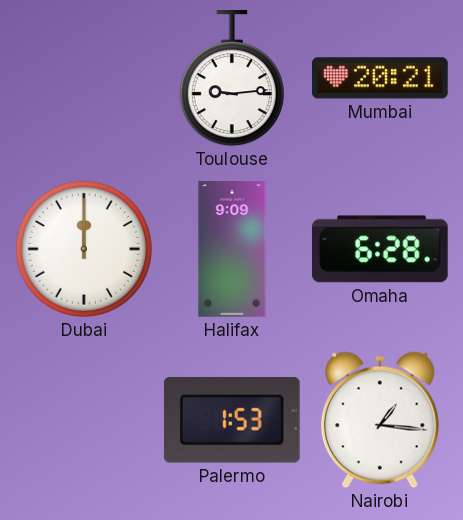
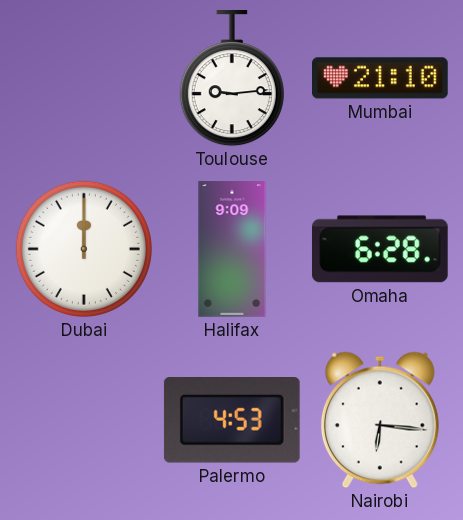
Mumbai: 20:21 -> 21:10
Palermo: 1:53 -> 4:53
Nairobi: 1:16 -> 6:16
